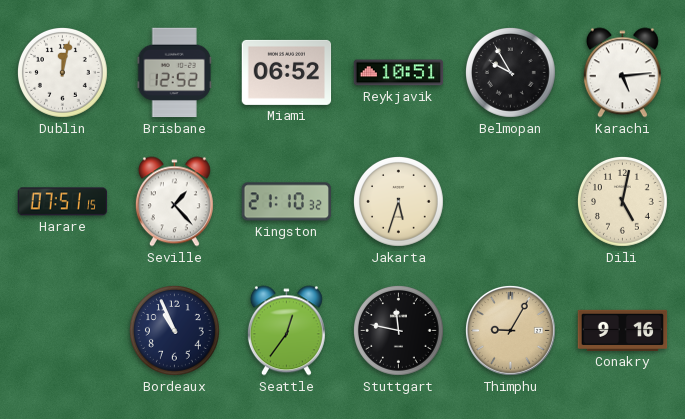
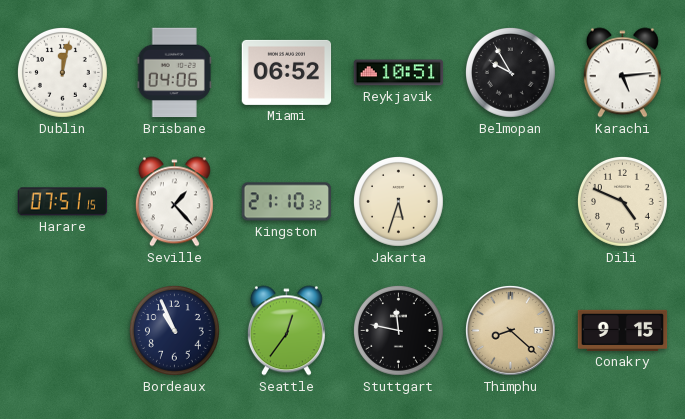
Brisbane: 12:52 -> 04:06
Dili: 5:02 -> 4:49
Thimphu: 9:05 -> 8:22
Conakry: 9:16 -> 9:15
